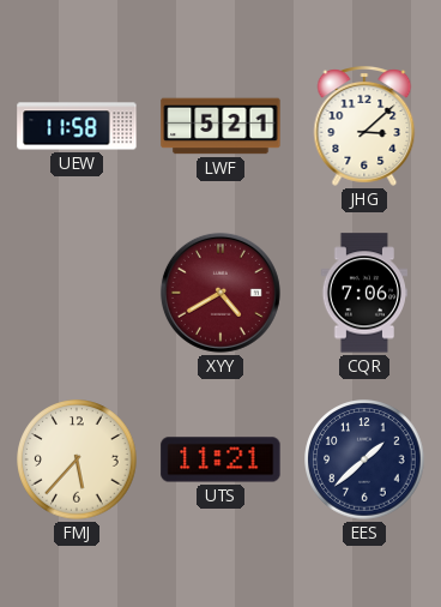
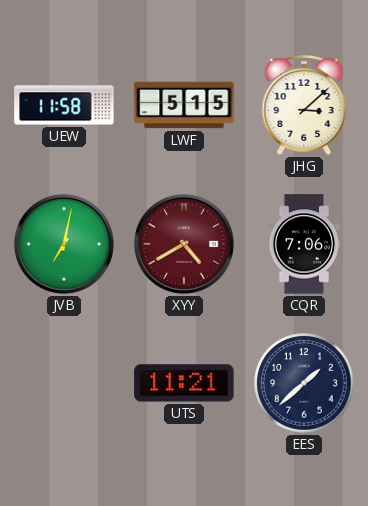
LWF: 5:21 -> 5:15
JVB: none -> 7:02
FMJ: 5:37 -> none
